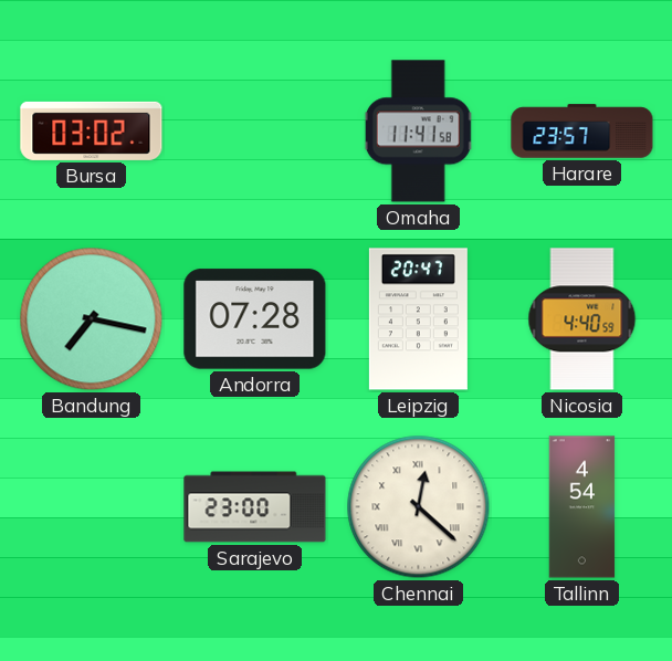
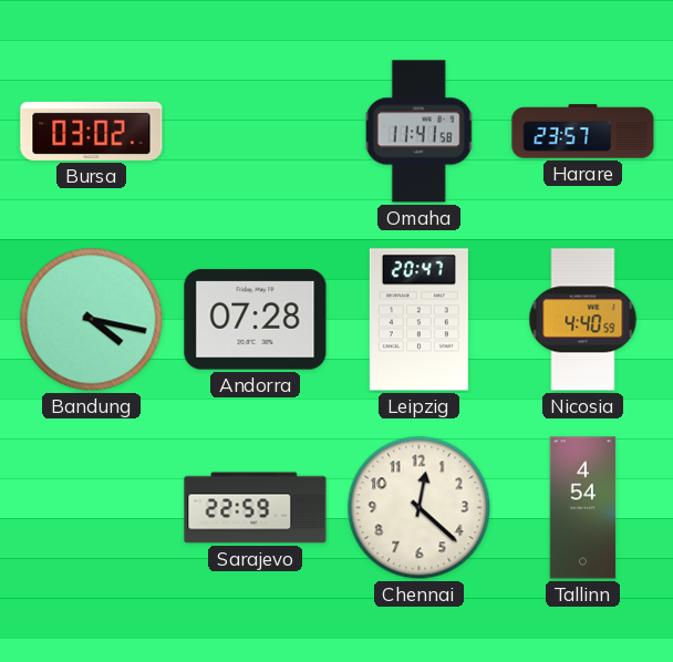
Bandung: 7:17 -> 4:17
Sarajevo: 23:00 -> 22:59
Chennai numerals: Roman -> Arabic
